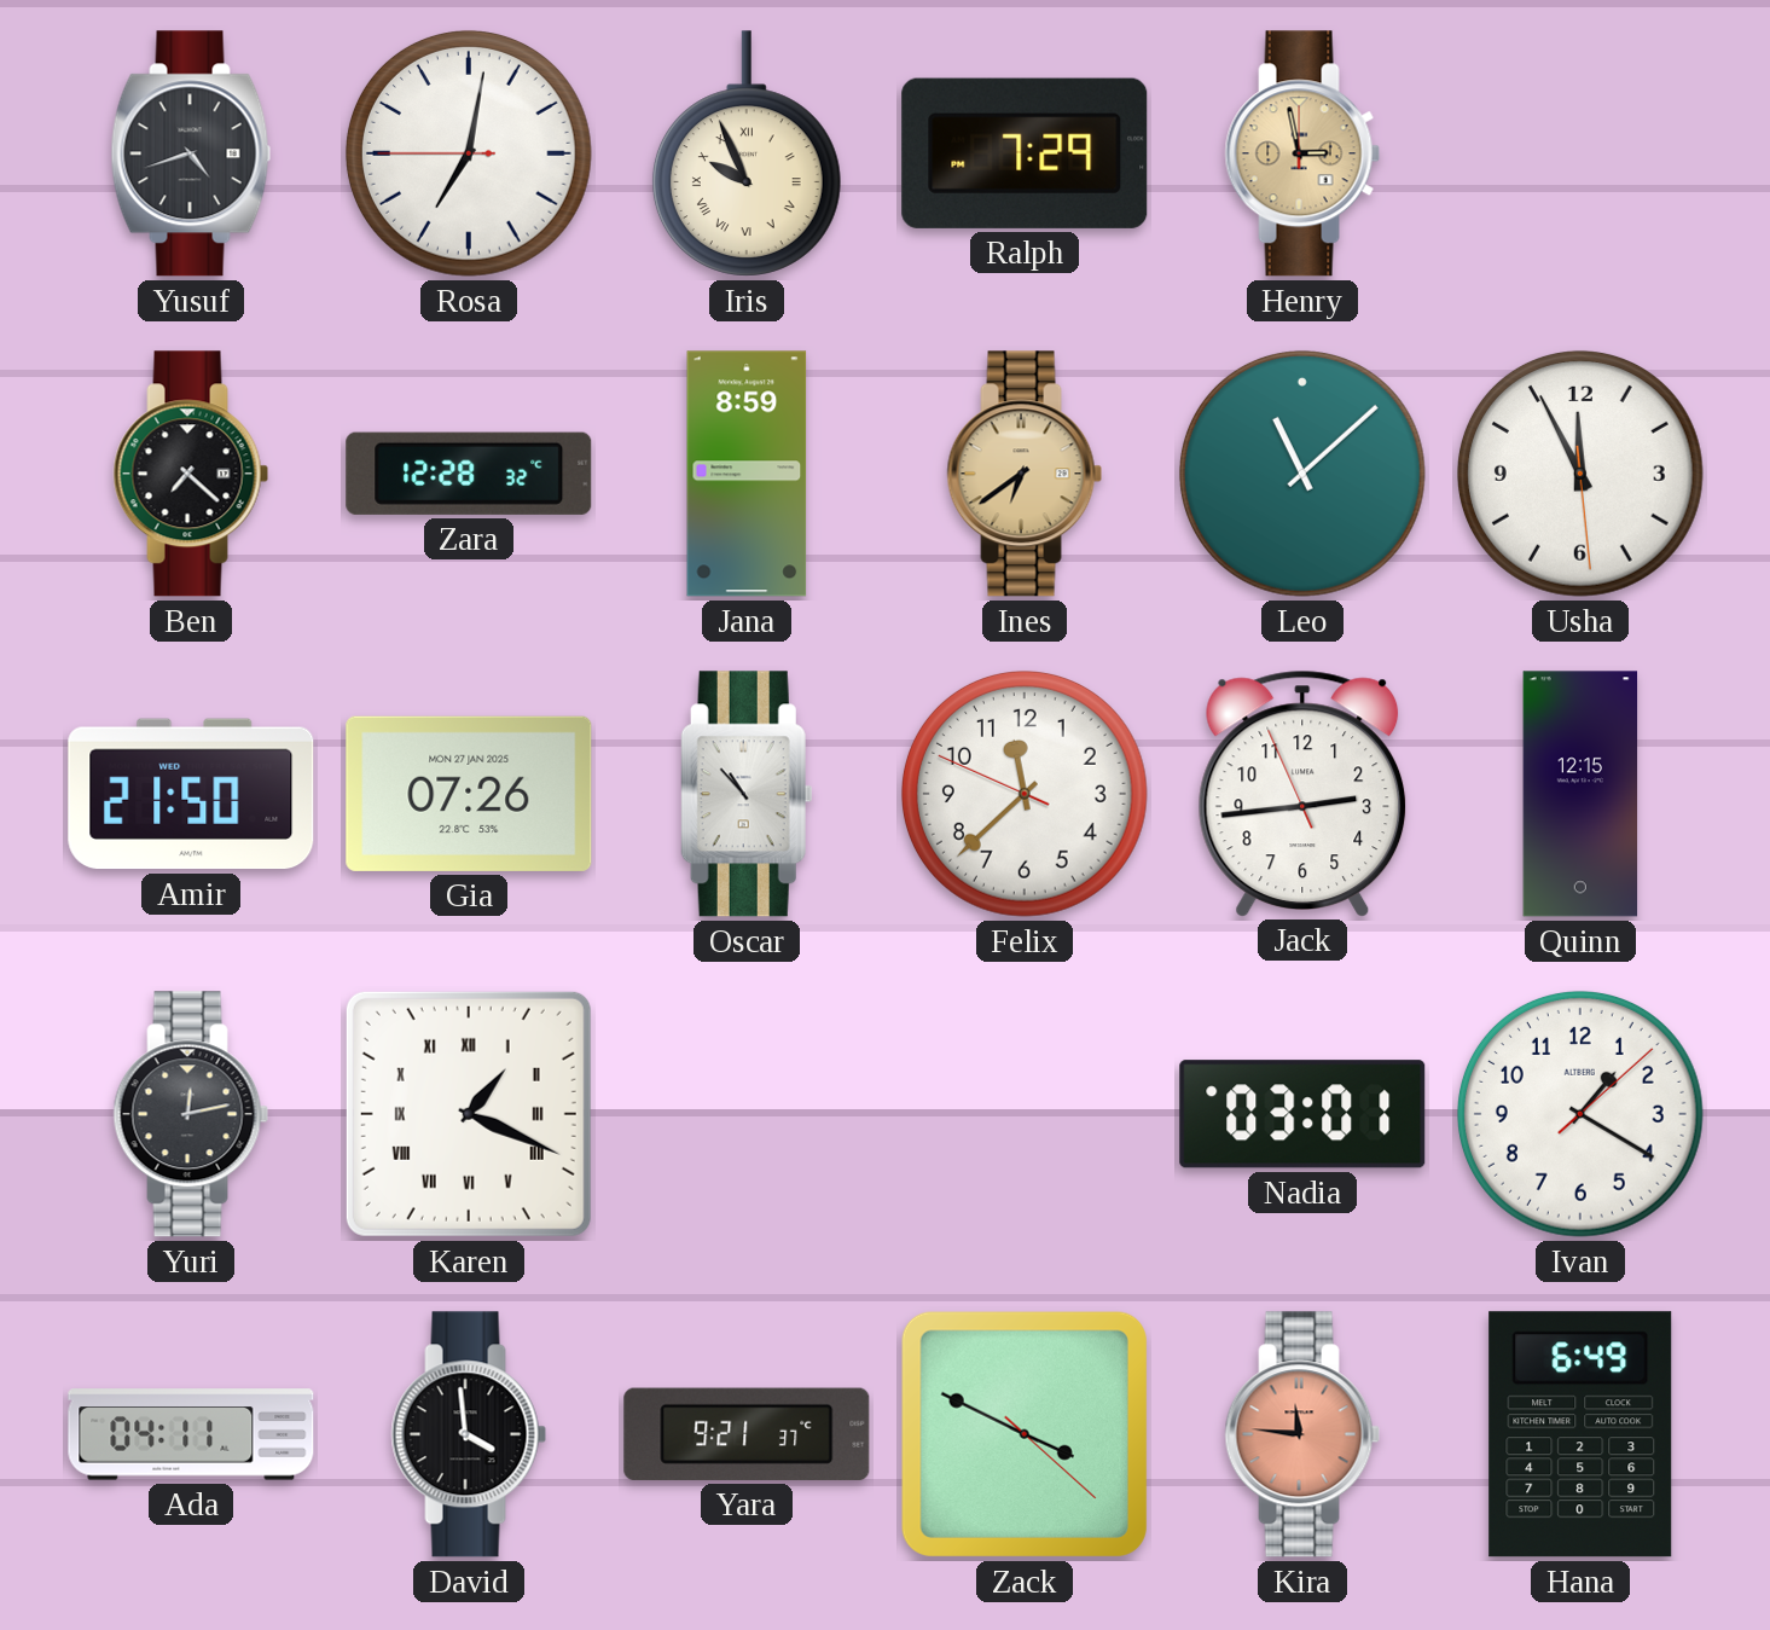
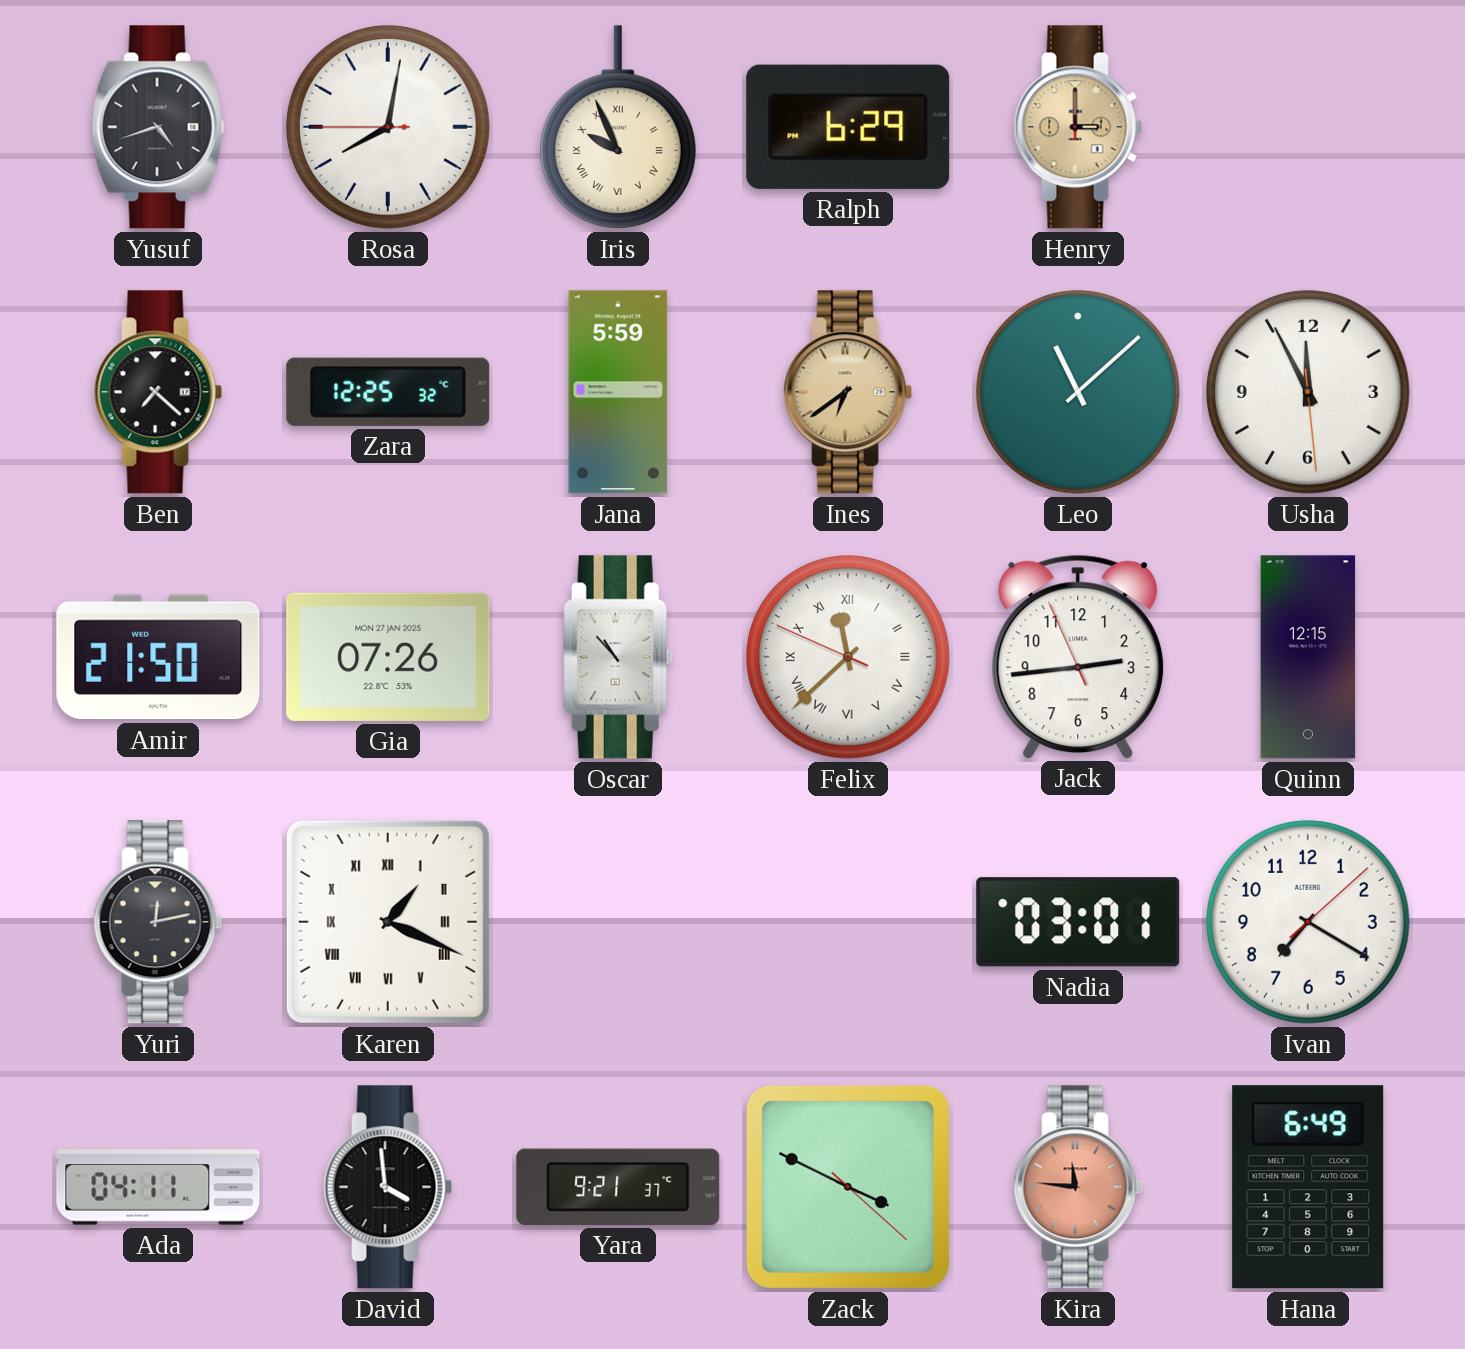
Rosa: 7:01 -> 8:01
Ralph: 7:29 -> 6:29
Henry: 2:58 -> 3:00
Zara: 12:28 -> 12:25
Jana: 8:59 -> 5:59
Felix numerals: Arabic -> Roman
Ivan: 1:20 -> 7:20
